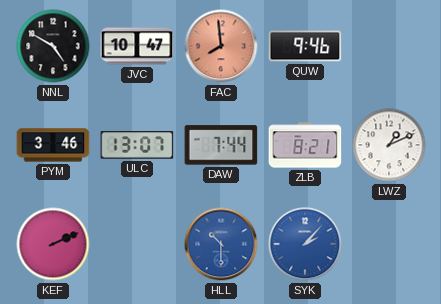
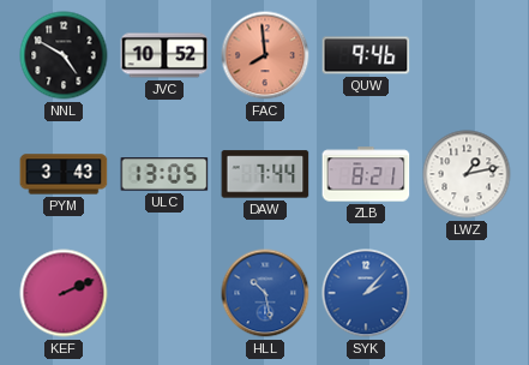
JVC: 10:47 -> 10:52
PYM: 3:46 -> 3:43
ULC: 13:07 -> 13:05
LWZ: 1:11 -> 1:13
HLL: 10:30 -> 10:28
